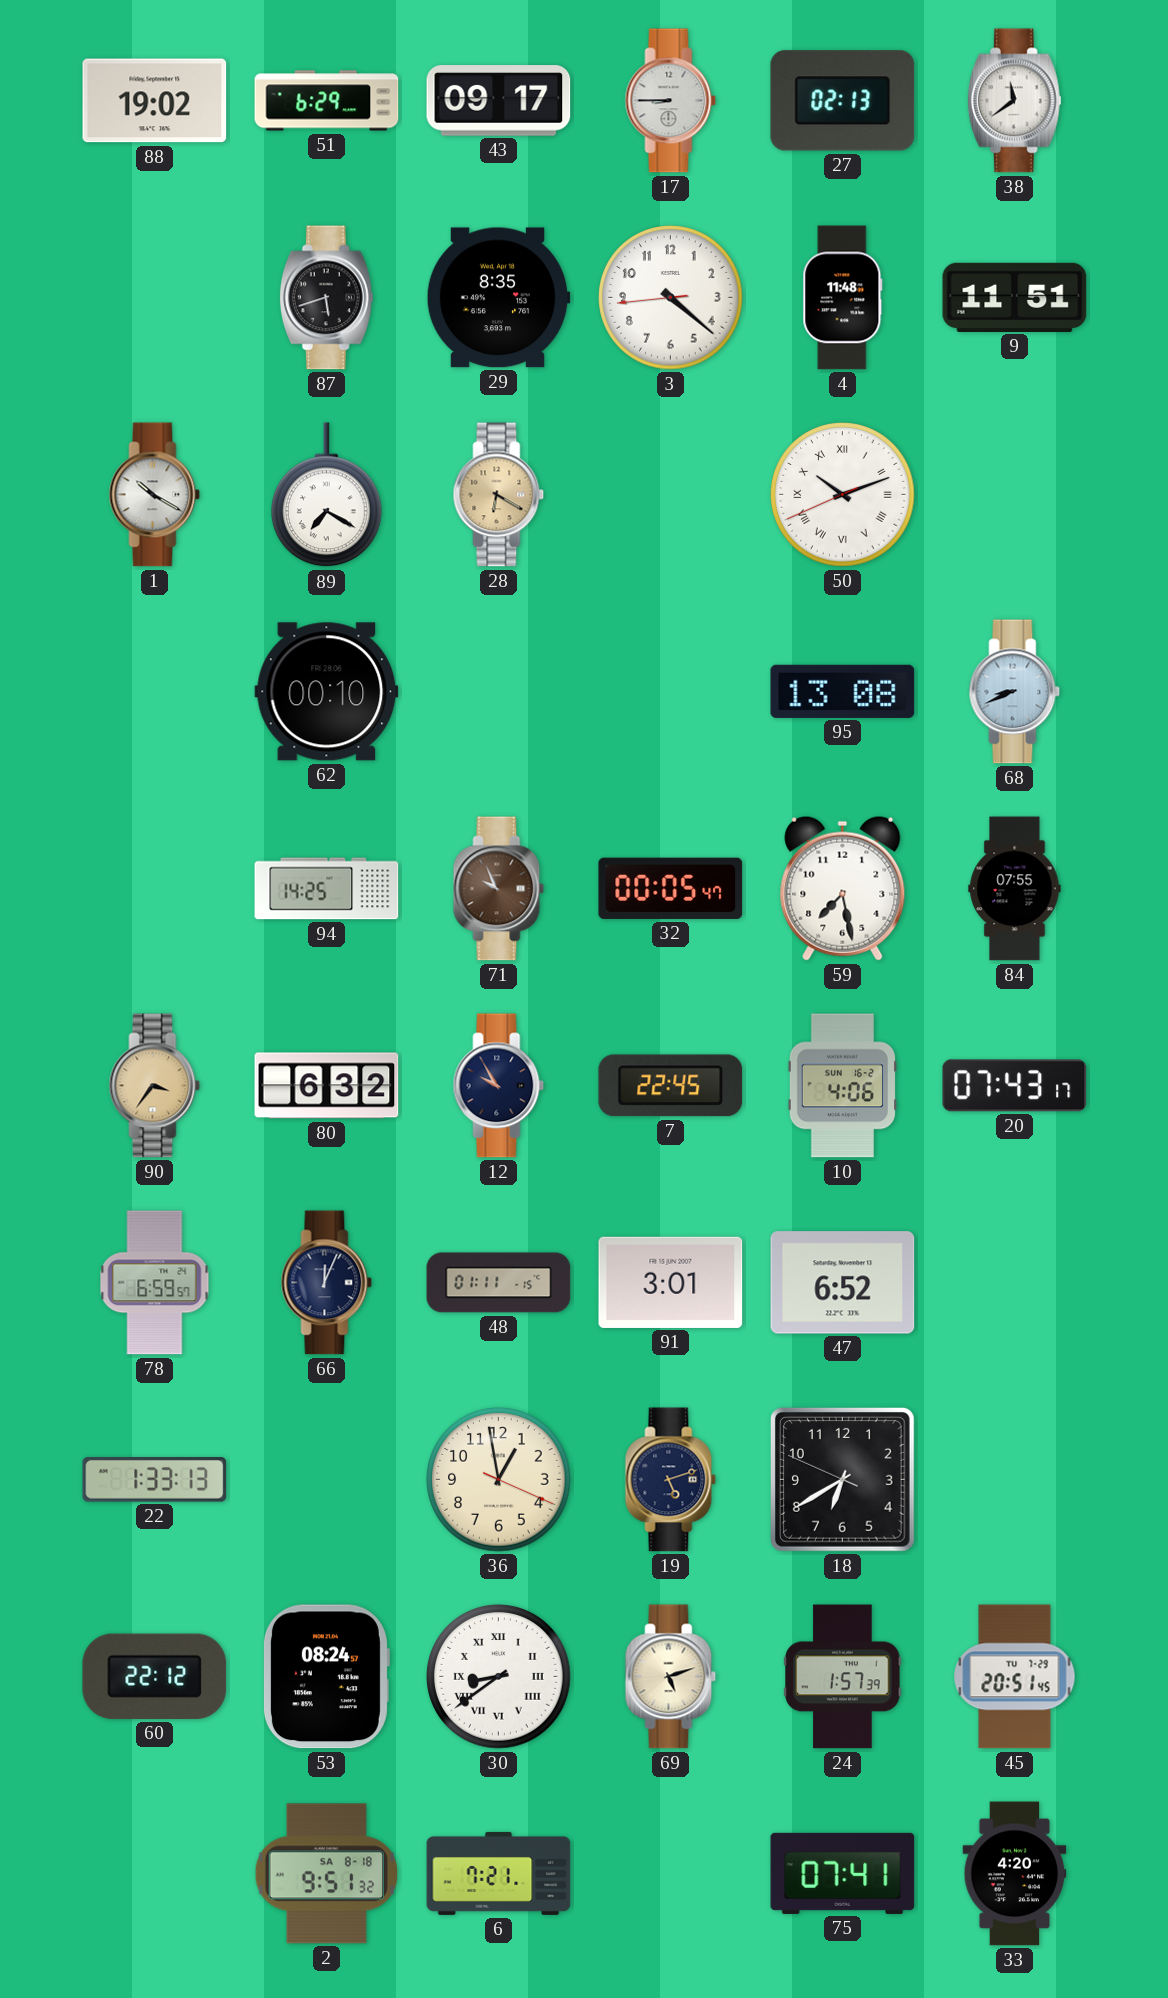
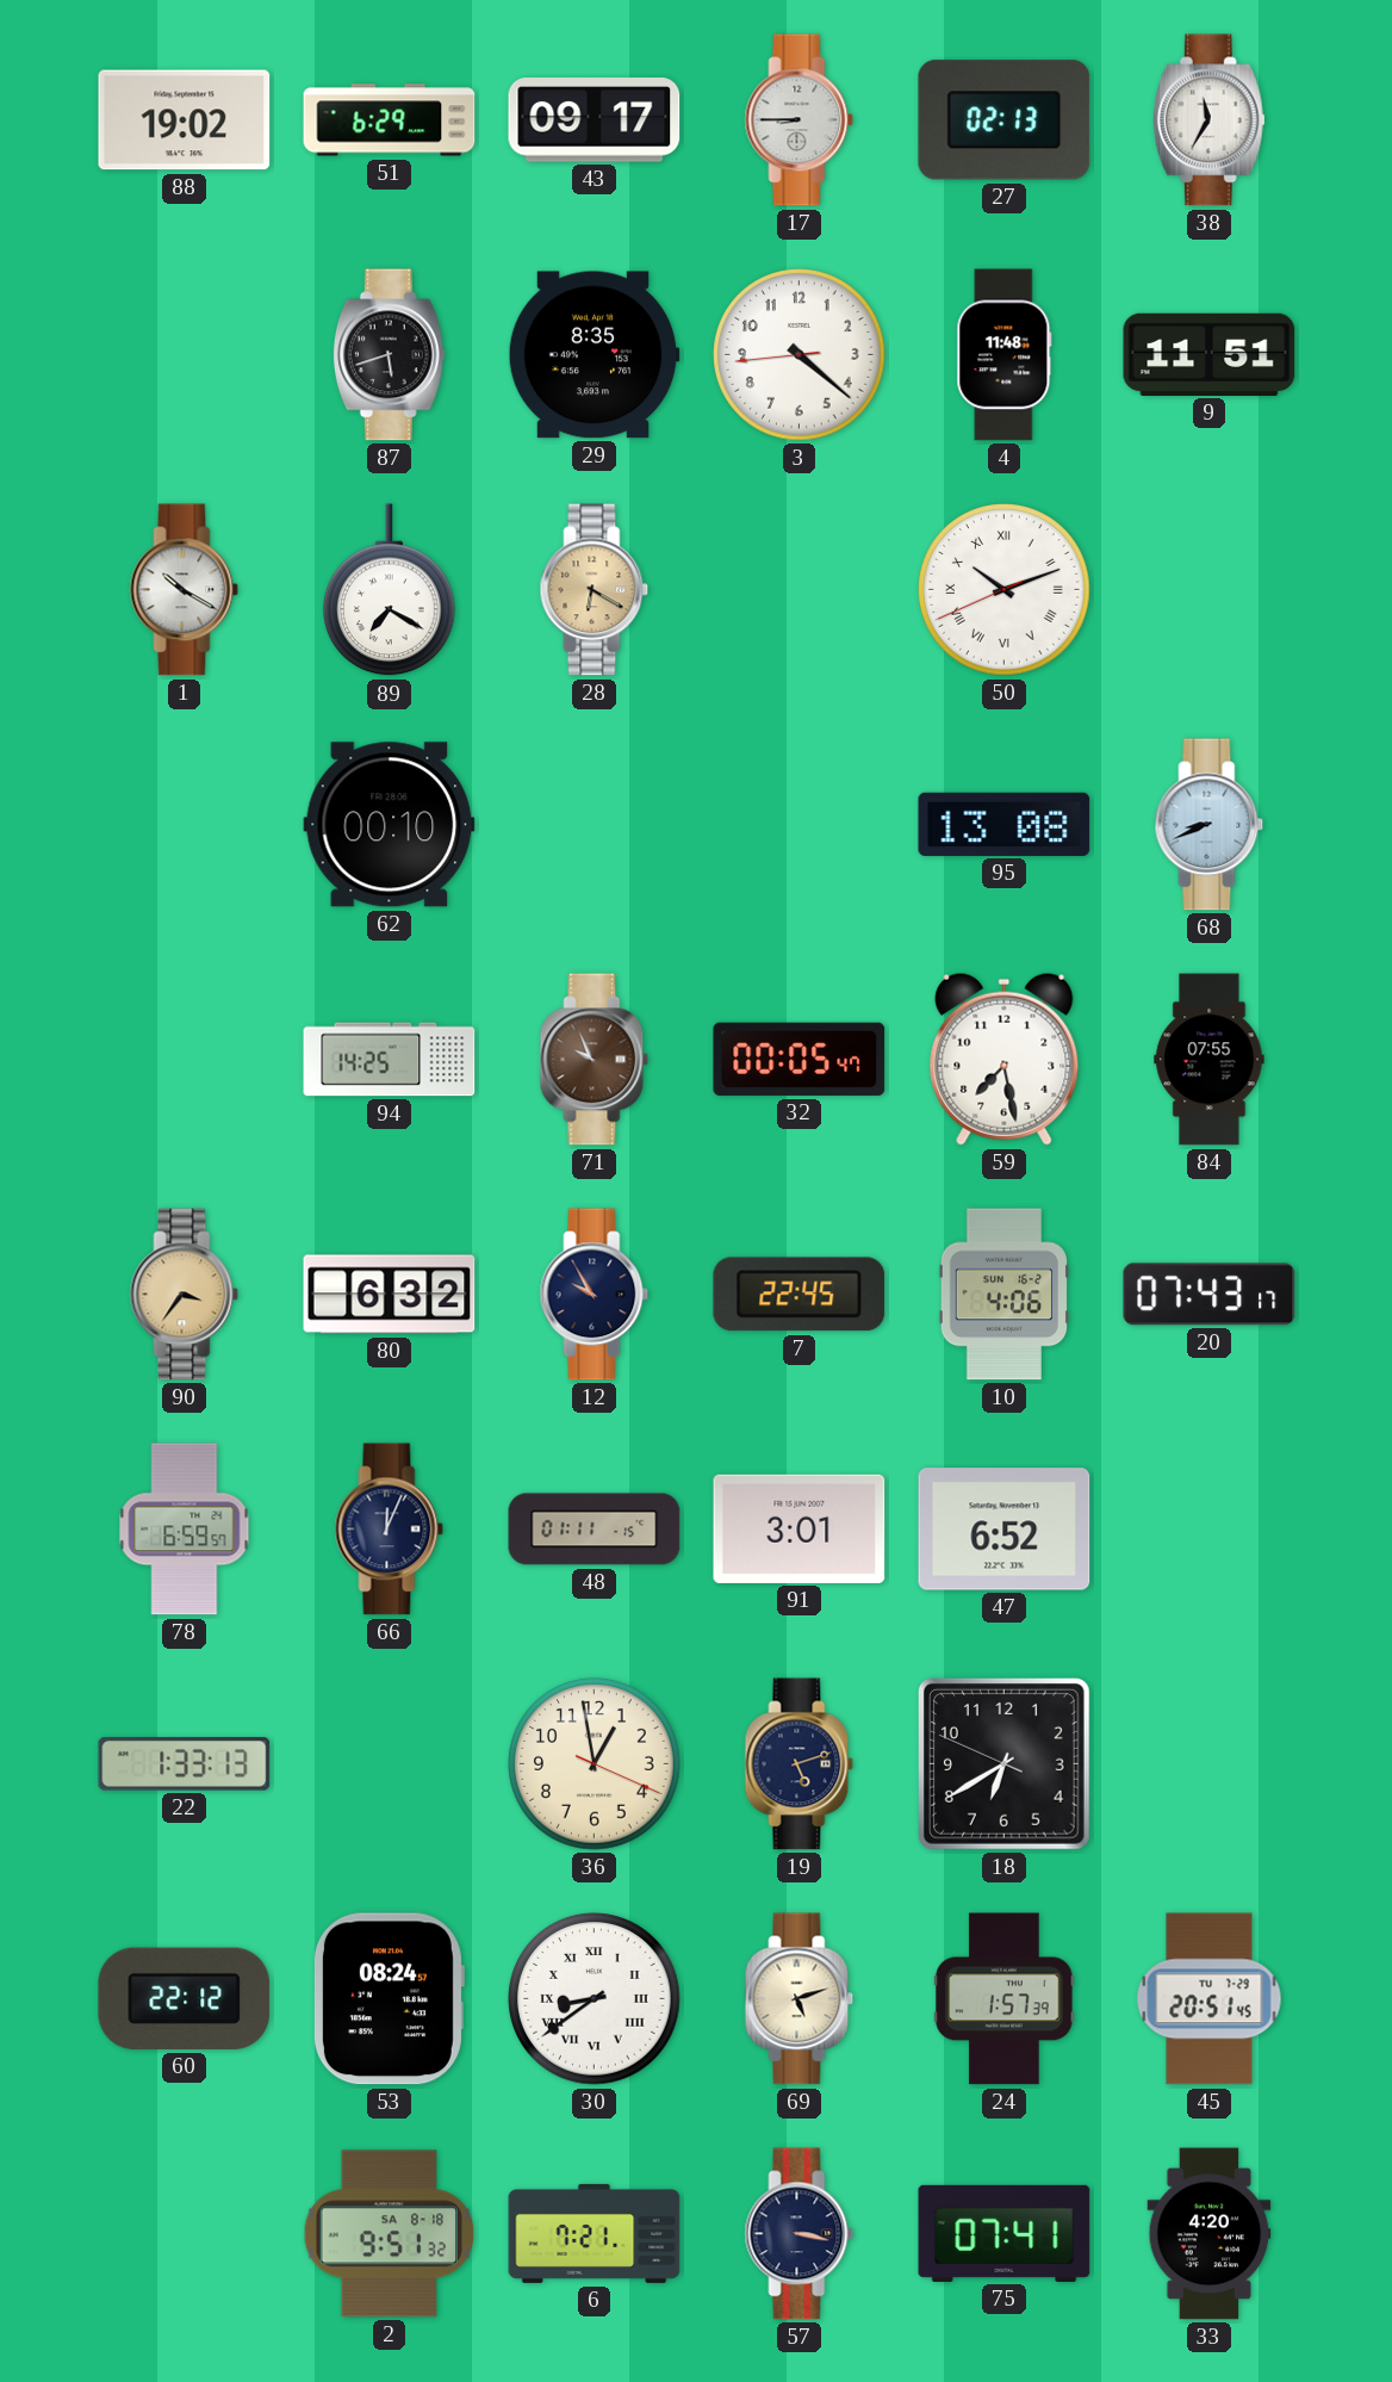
38: 11:39 -> 11:35
57: none -> 3:17
